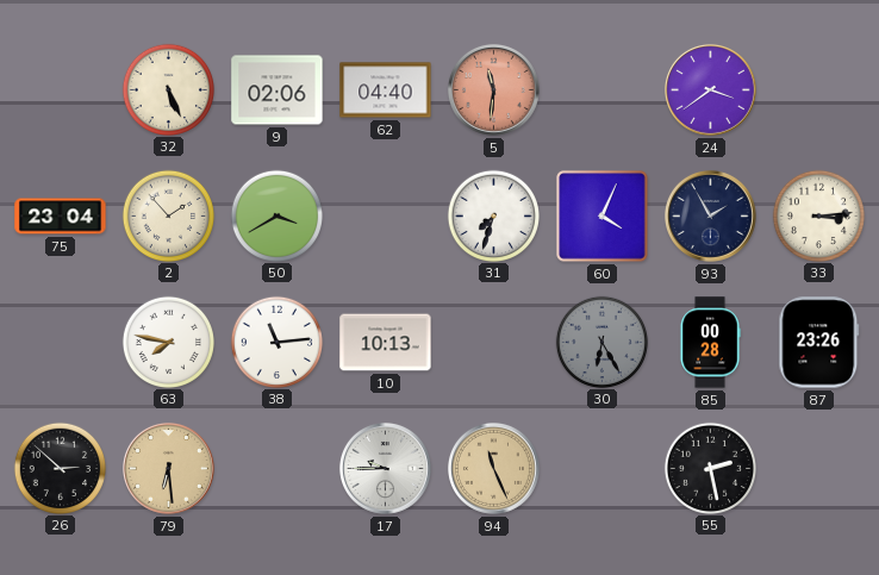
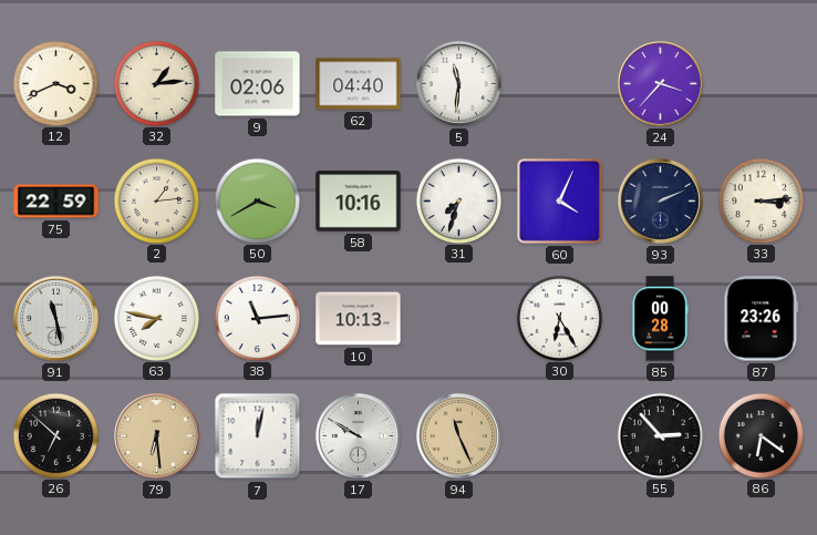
12: none -> 3:41
32: 5:26 -> 1:14
5 dial: salmon -> white
24: 3:39 -> 3:37
75: 23:04 -> 22:59
2: 1:53 -> 1:14
58: none -> 10:16
93: 1:55 -> 2:11
91: none -> 11:28
30 dial: grey -> white
26: 2:52 -> 6:52
7: none -> 12:02
17: 9:45 -> 9:50
55: 2:28 -> 2:53
86: none -> 6:21
